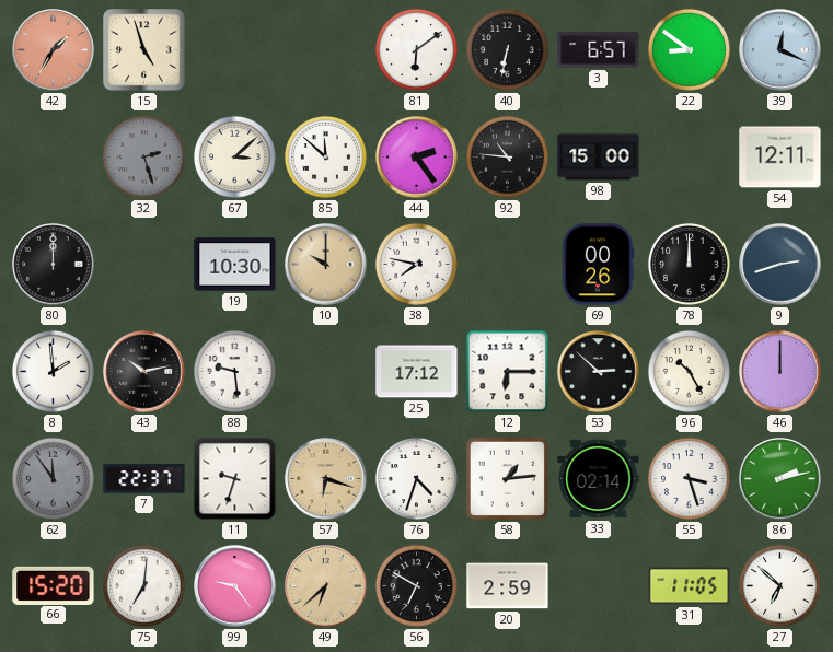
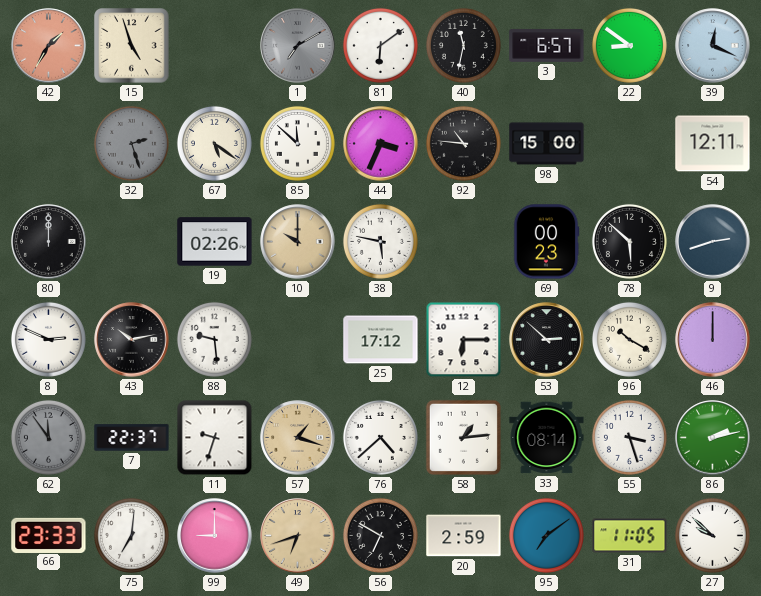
1: none -> 7:10
40: 6:32 -> 11:32
67: 3:08 -> 5:21
44: 2:24 -> 3:34
19: 10:30 -> 02:26
38: 7:47 -> 5:47
69: 00:26 -> 00:23
78: 12:00 -> 5:52
8: 1:59 -> 2:49
96: 10:25 -> 10:20
57: 6:18 -> 1:18
76: 4:33 -> 4:38
33: 02:14 -> 08:14
66: 15:20 -> 23:33
99: 9:24 -> 9:00
49: 6:38 -> 6:42
95: none -> 7:09
27: 6:52 -> 9:52
